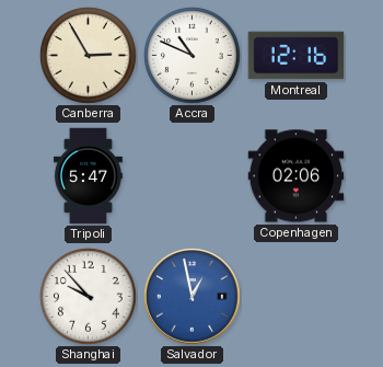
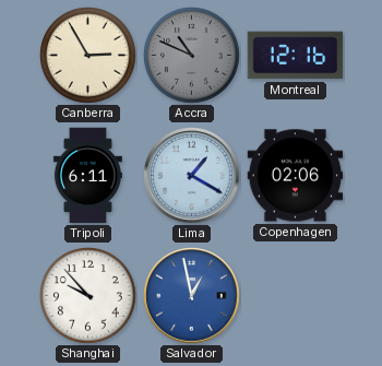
Accra dial: white -> grey
Tripoli: 5:47 -> 6:11
Lima: none -> 1:20
